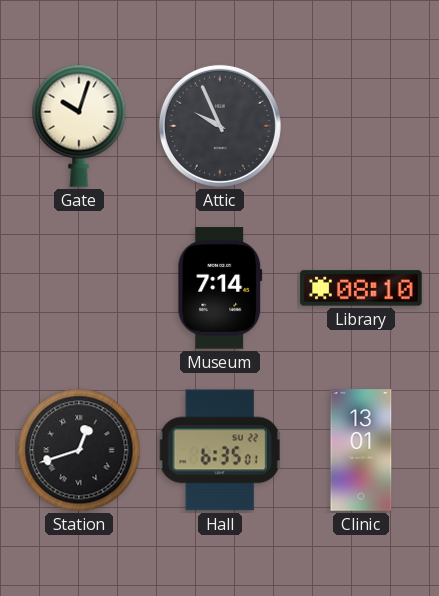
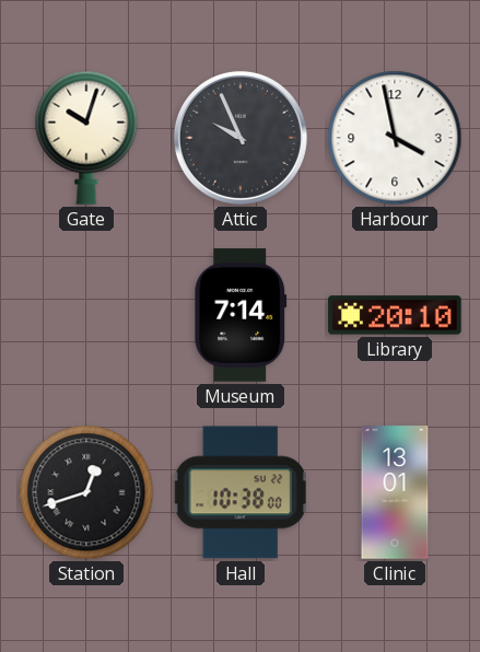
Harbour: none -> 3:58
Library: 08:10 -> 20:10
Hall: 6:35 -> 10:38
